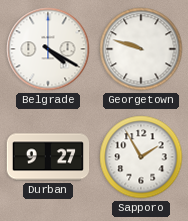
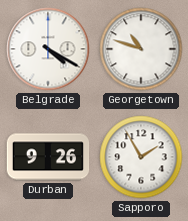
Georgetown: 9:48 -> 10:48
Durban: 9:27 -> 9:26
